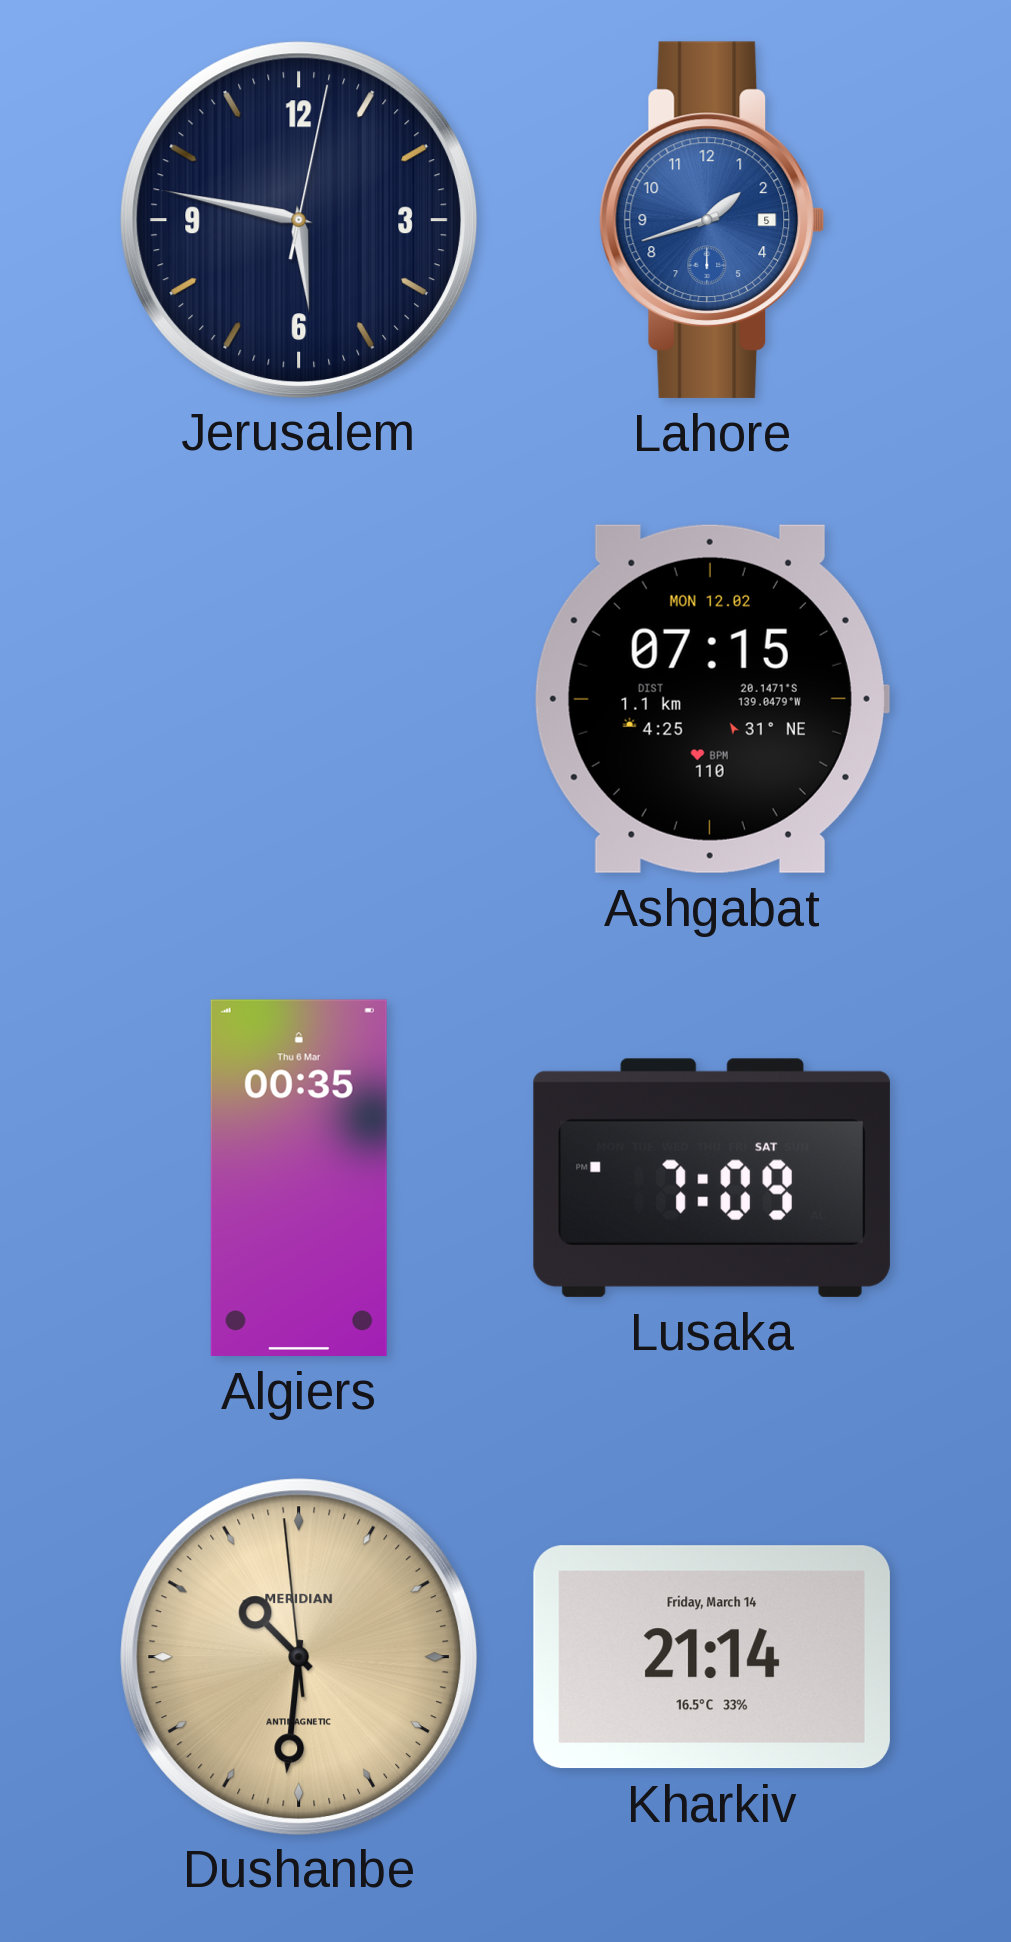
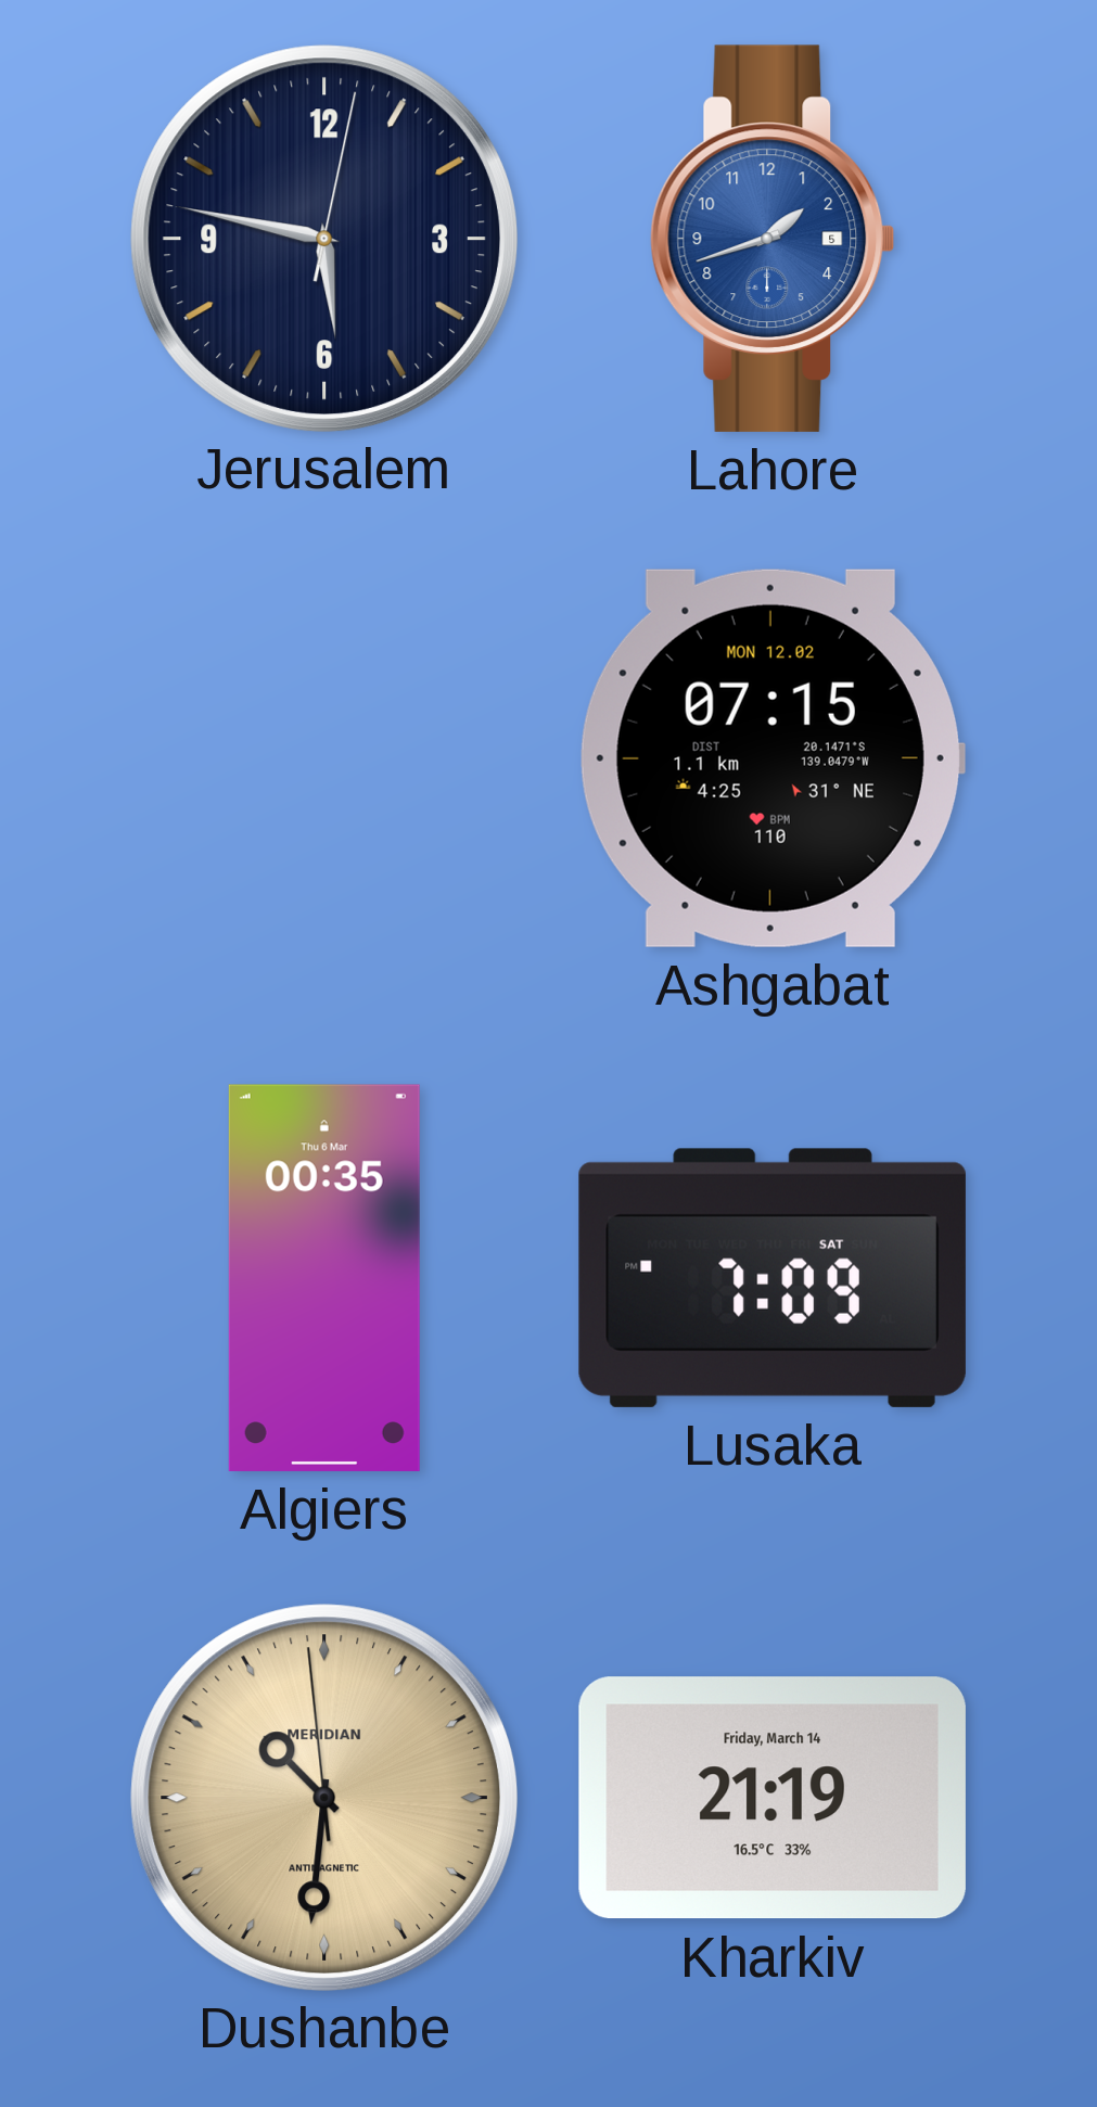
Kharkiv: 21:14 -> 21:19
